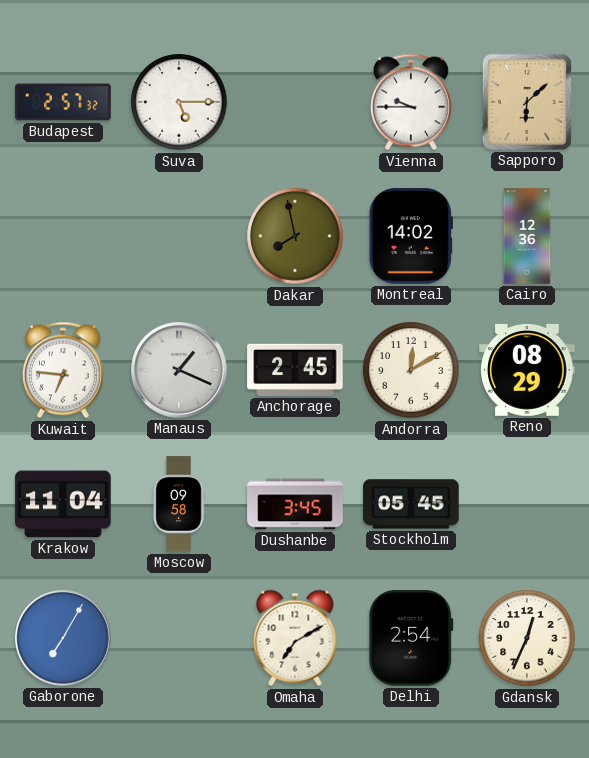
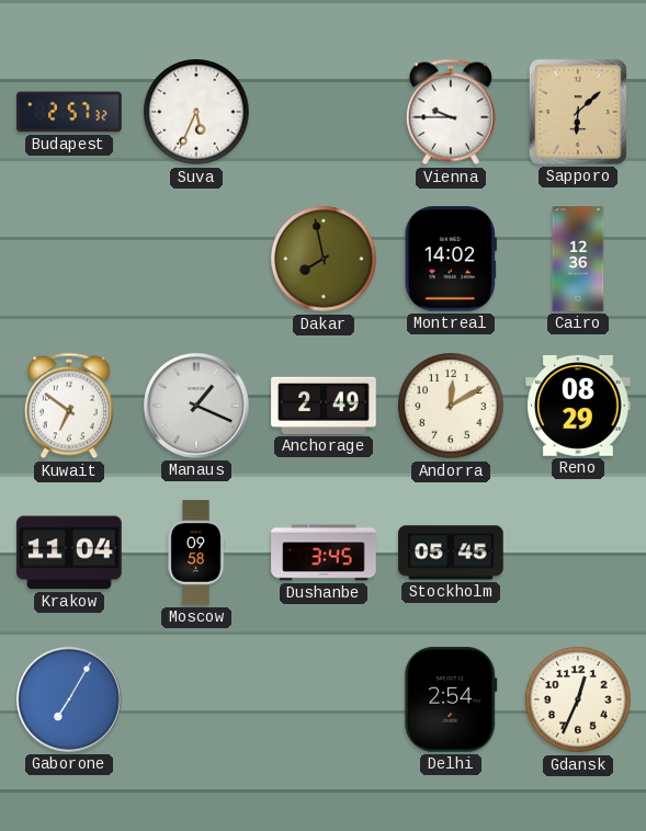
Suva: 5:15 -> 5:34
Kuwait: 6:46 -> 6:51
Anchorage: 2:45 -> 2:49
Omaha: 7:10 -> none
